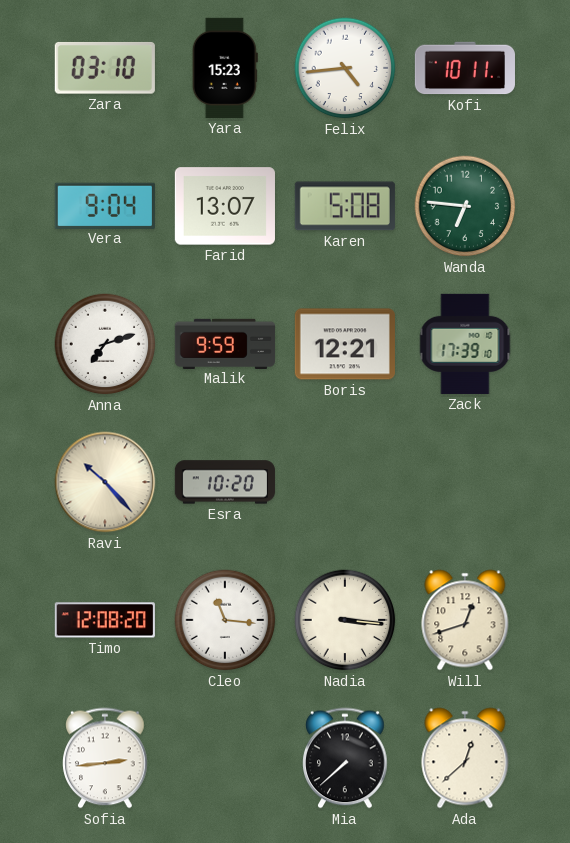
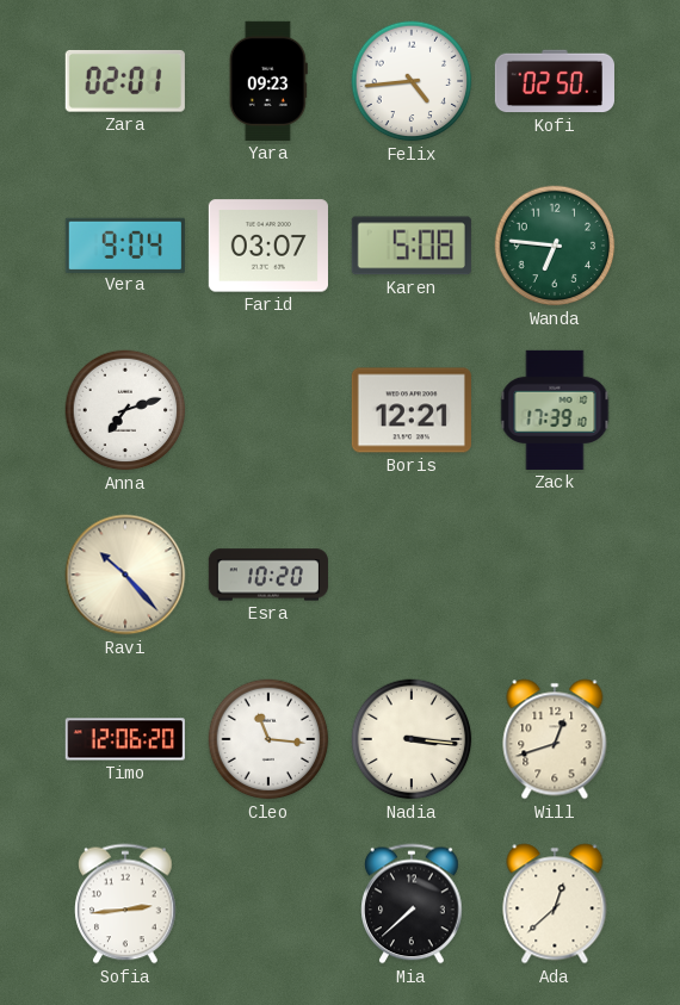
Zara: 03:10 -> 02:01
Yara: 15:23 -> 09:23
Kofi: 10:11 -> 02:50
Farid: 13:07 -> 03:07
Malik: 9:59 -> none
Timo: 12:08 -> 12:06
